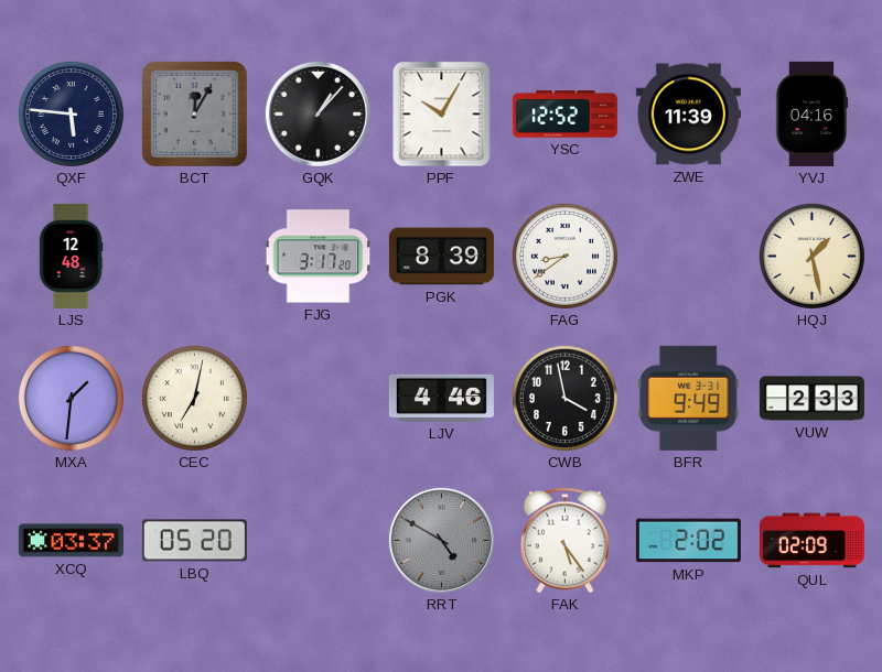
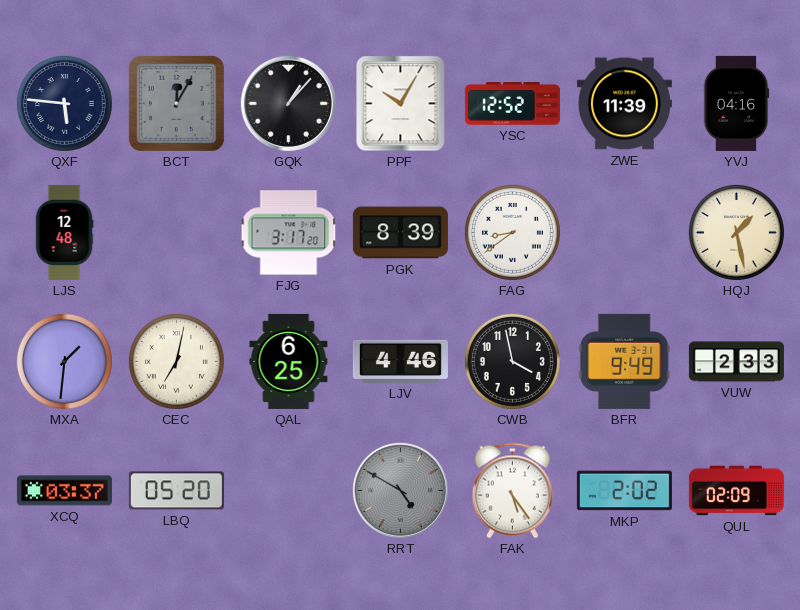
QAL: none -> 6:25
